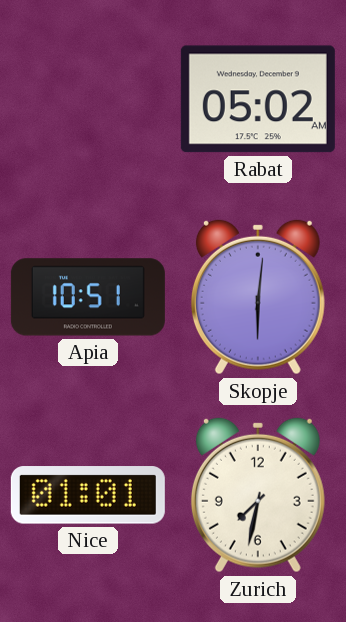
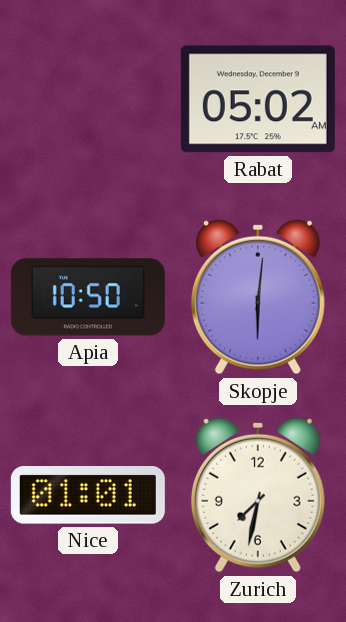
Apia: 10:51 -> 10:50
